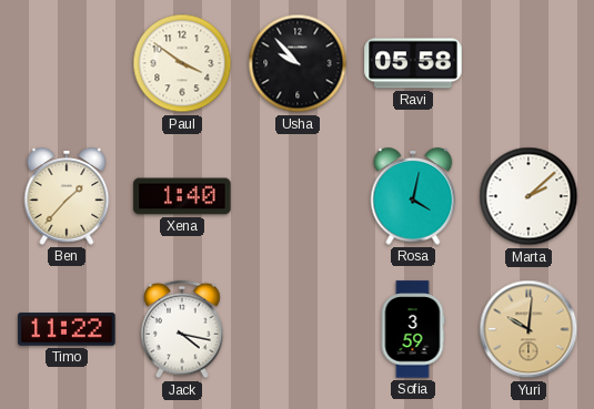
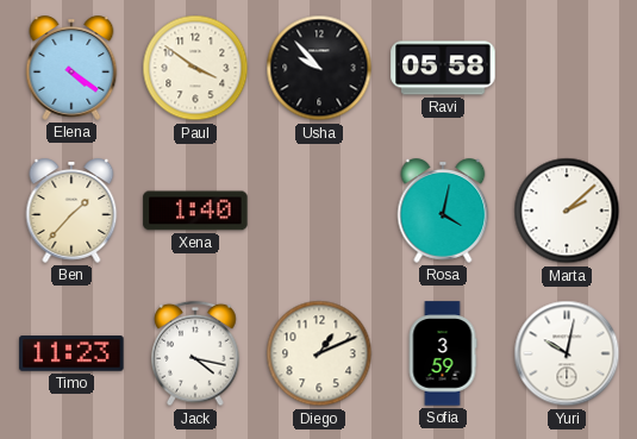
Elena: none -> 4:21
Timo: 11:22 -> 11:23
Diego: none -> 1:11
Yuri: 10:01 -> 10:02
Yuri dial: champagne -> white
